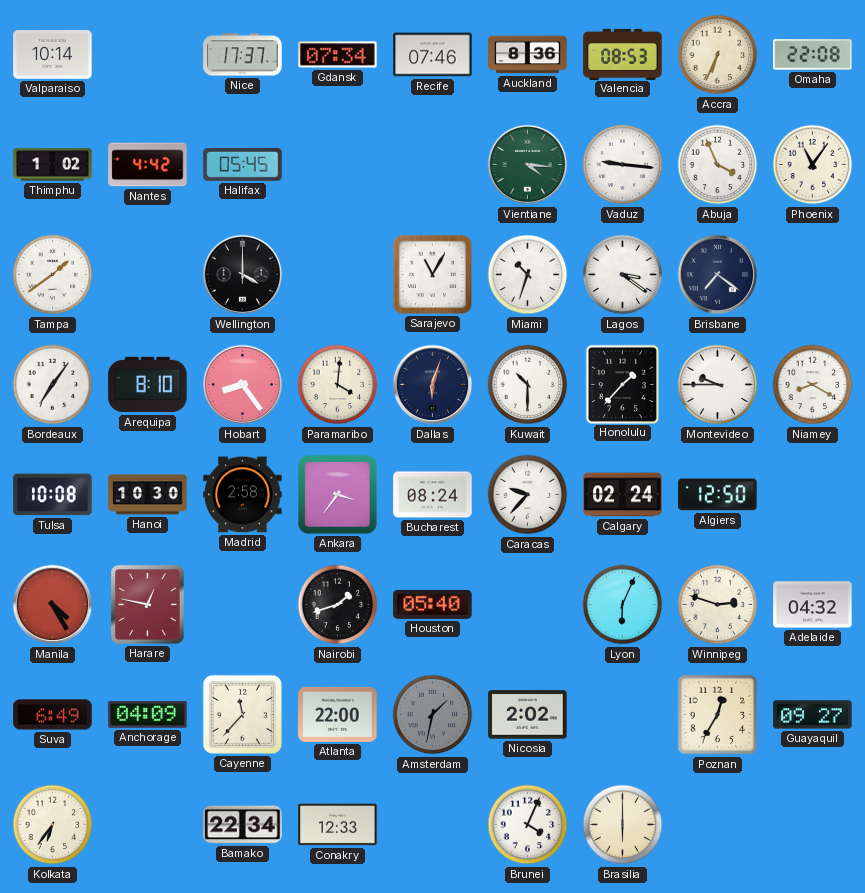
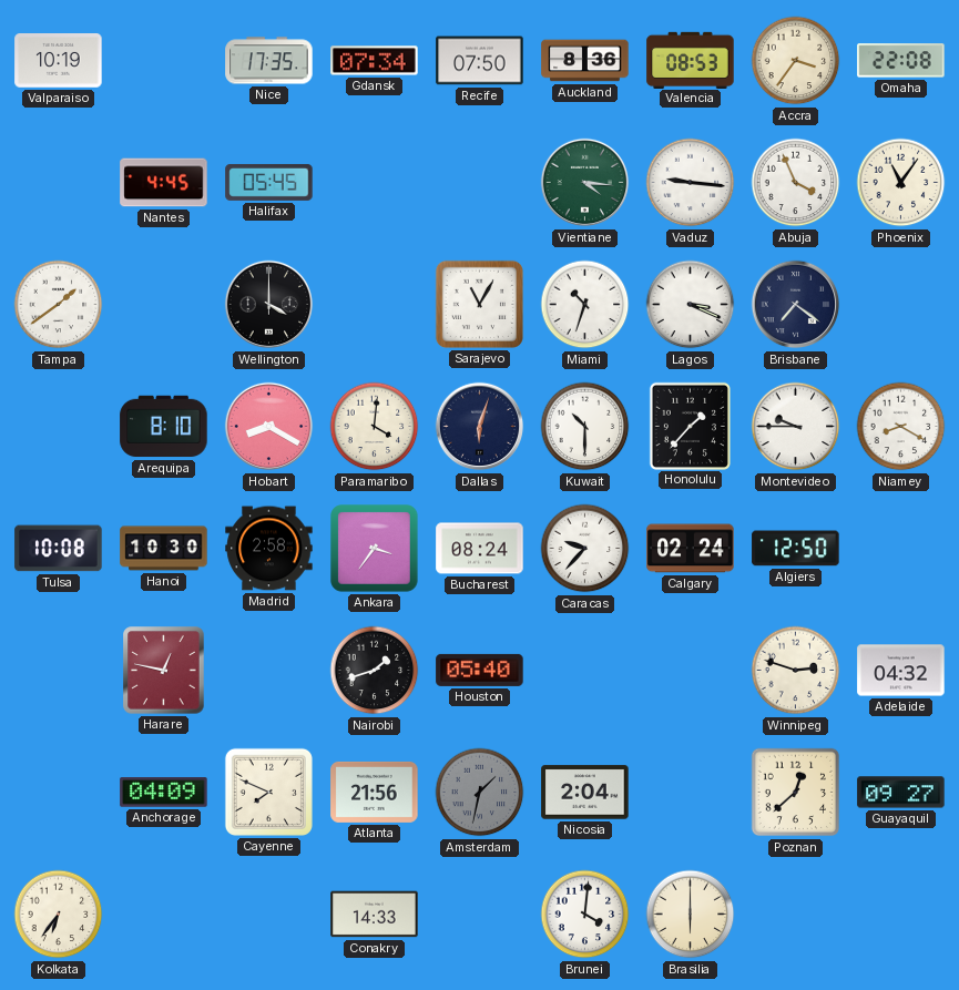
Valparaiso: 10:14 -> 10:19
Nice: 17:37 -> 17:35
Recife: 07:46 -> 07:50
Accra: 6:34 -> 3:36
Thimphu: 1:02 -> none
Nantes: 4:42 -> 4:45
Lagos: 3:21 -> 3:19
Bordeaux: 7:06 -> none
Hobart: 8:24 -> 8:20
Manila: 4:25 -> none
Lyon: 6:04 -> none
Suva: 6:49 -> none
Cayenne: 11:37 -> 7:49
Atlanta: 22:00 -> 21:56
Nicosia: 2:02 -> 2:04
Poznan: 12:35 -> 12:38
Bamako: 22:34 -> none
Conakry: 12:33 -> 14:33
Brunei: 4:04 -> 4:01
